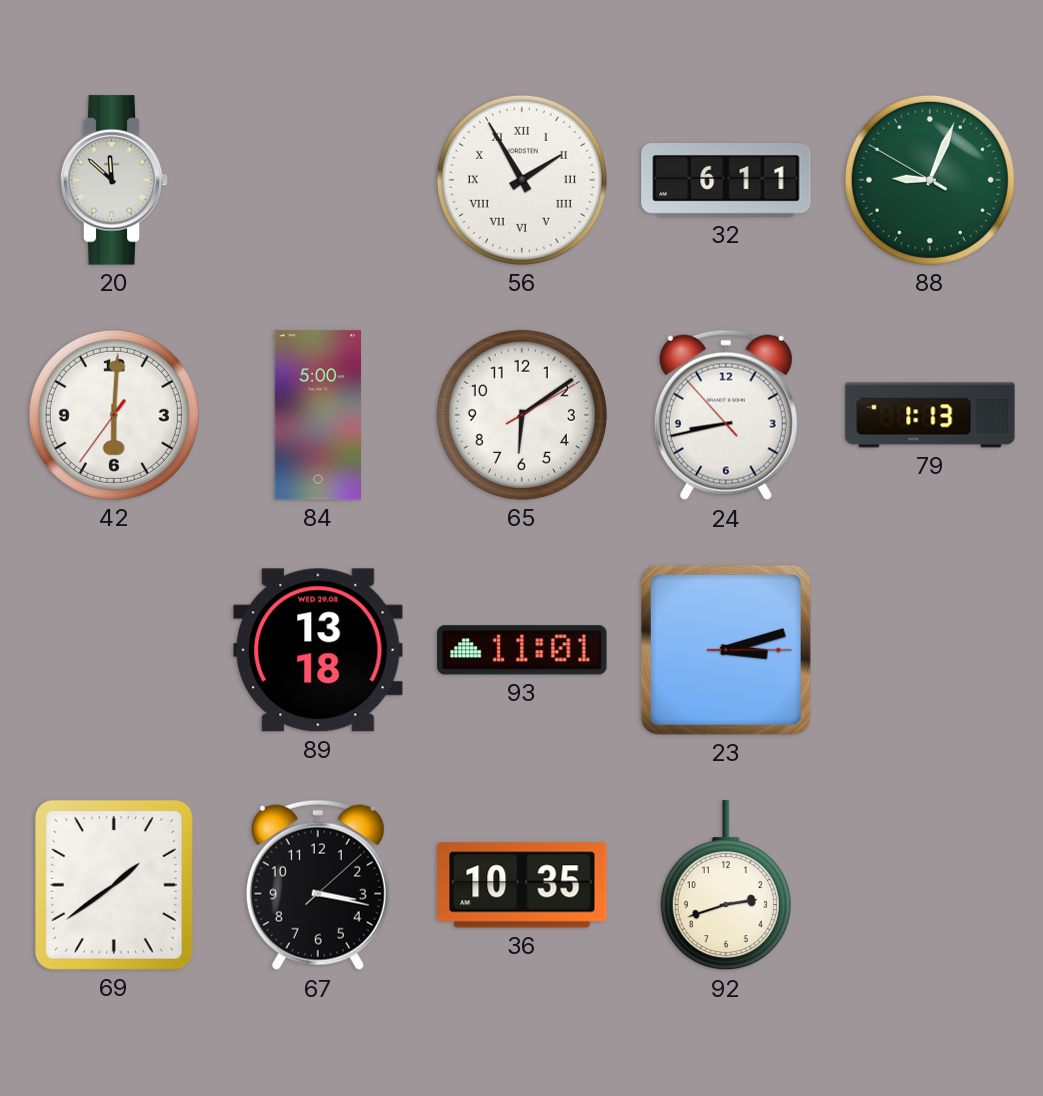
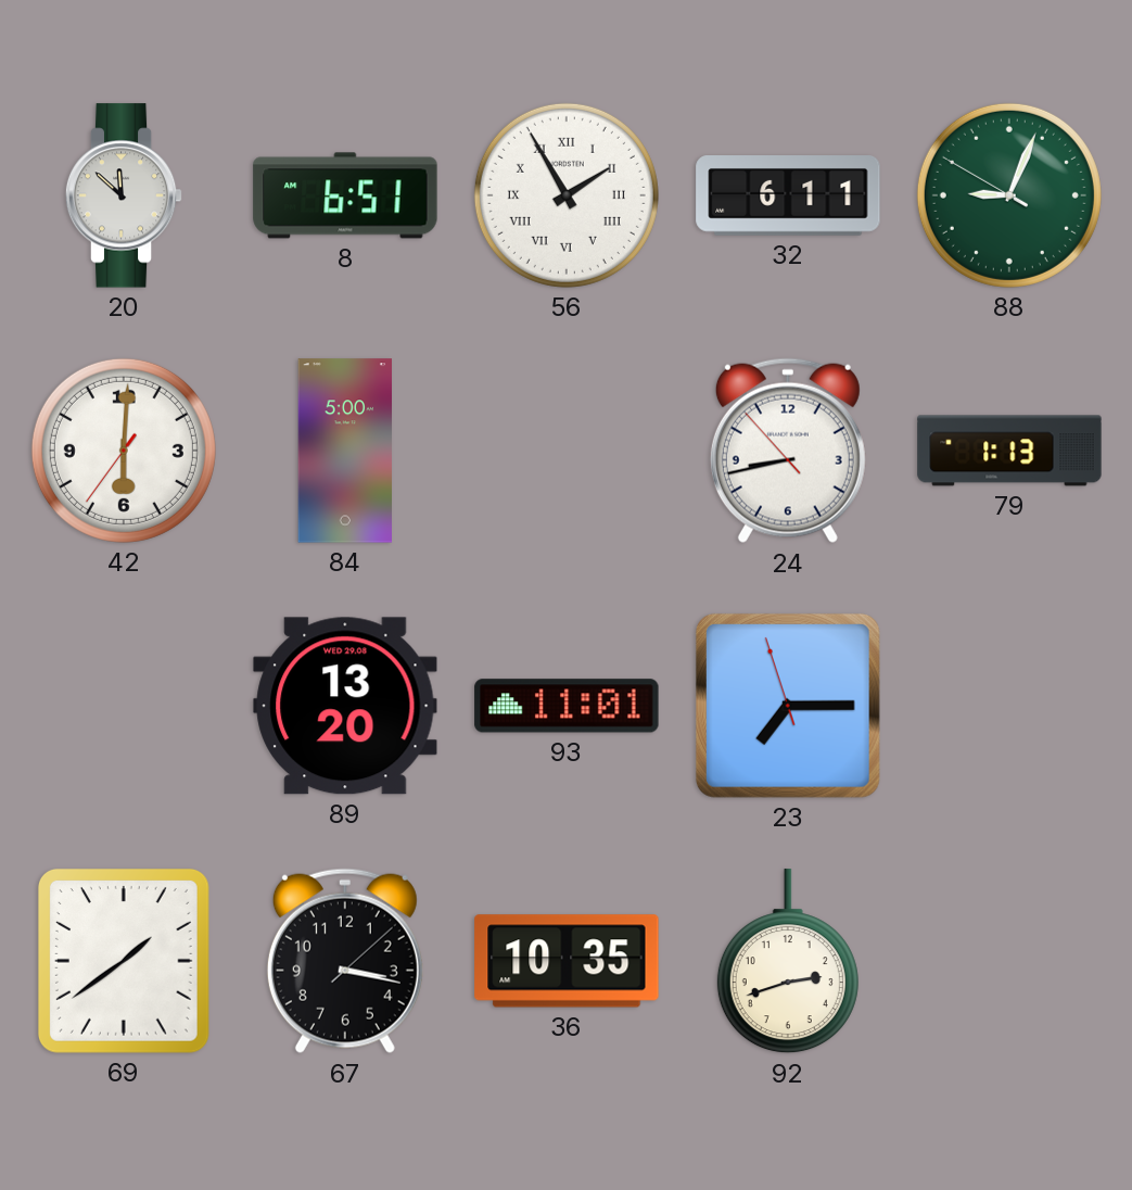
8: none -> 6:51
65: 6:09 -> none
89: 13:18 -> 13:20
23: 3:12 -> 7:14
